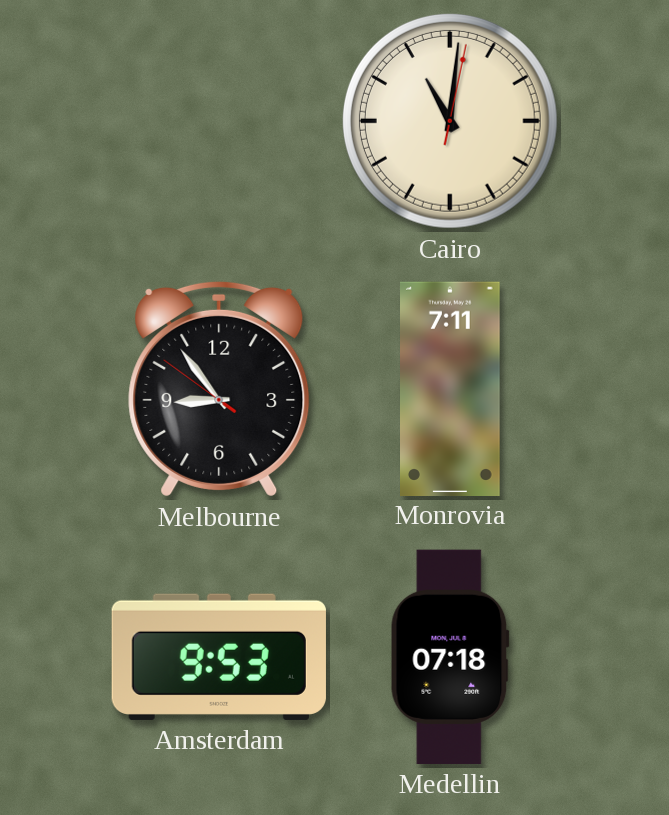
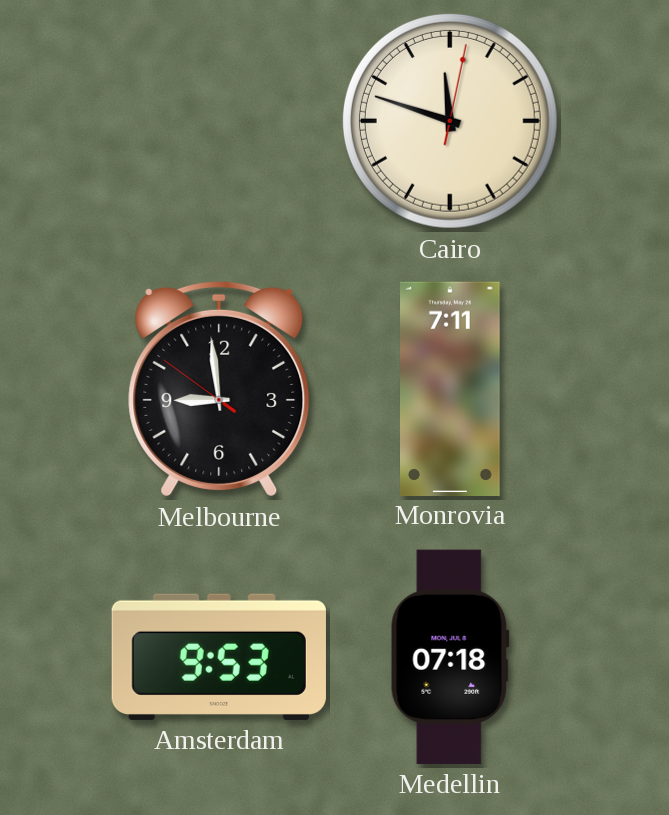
Cairo: 11:01 -> 11:48
Melbourne: 8:53 -> 8:58
